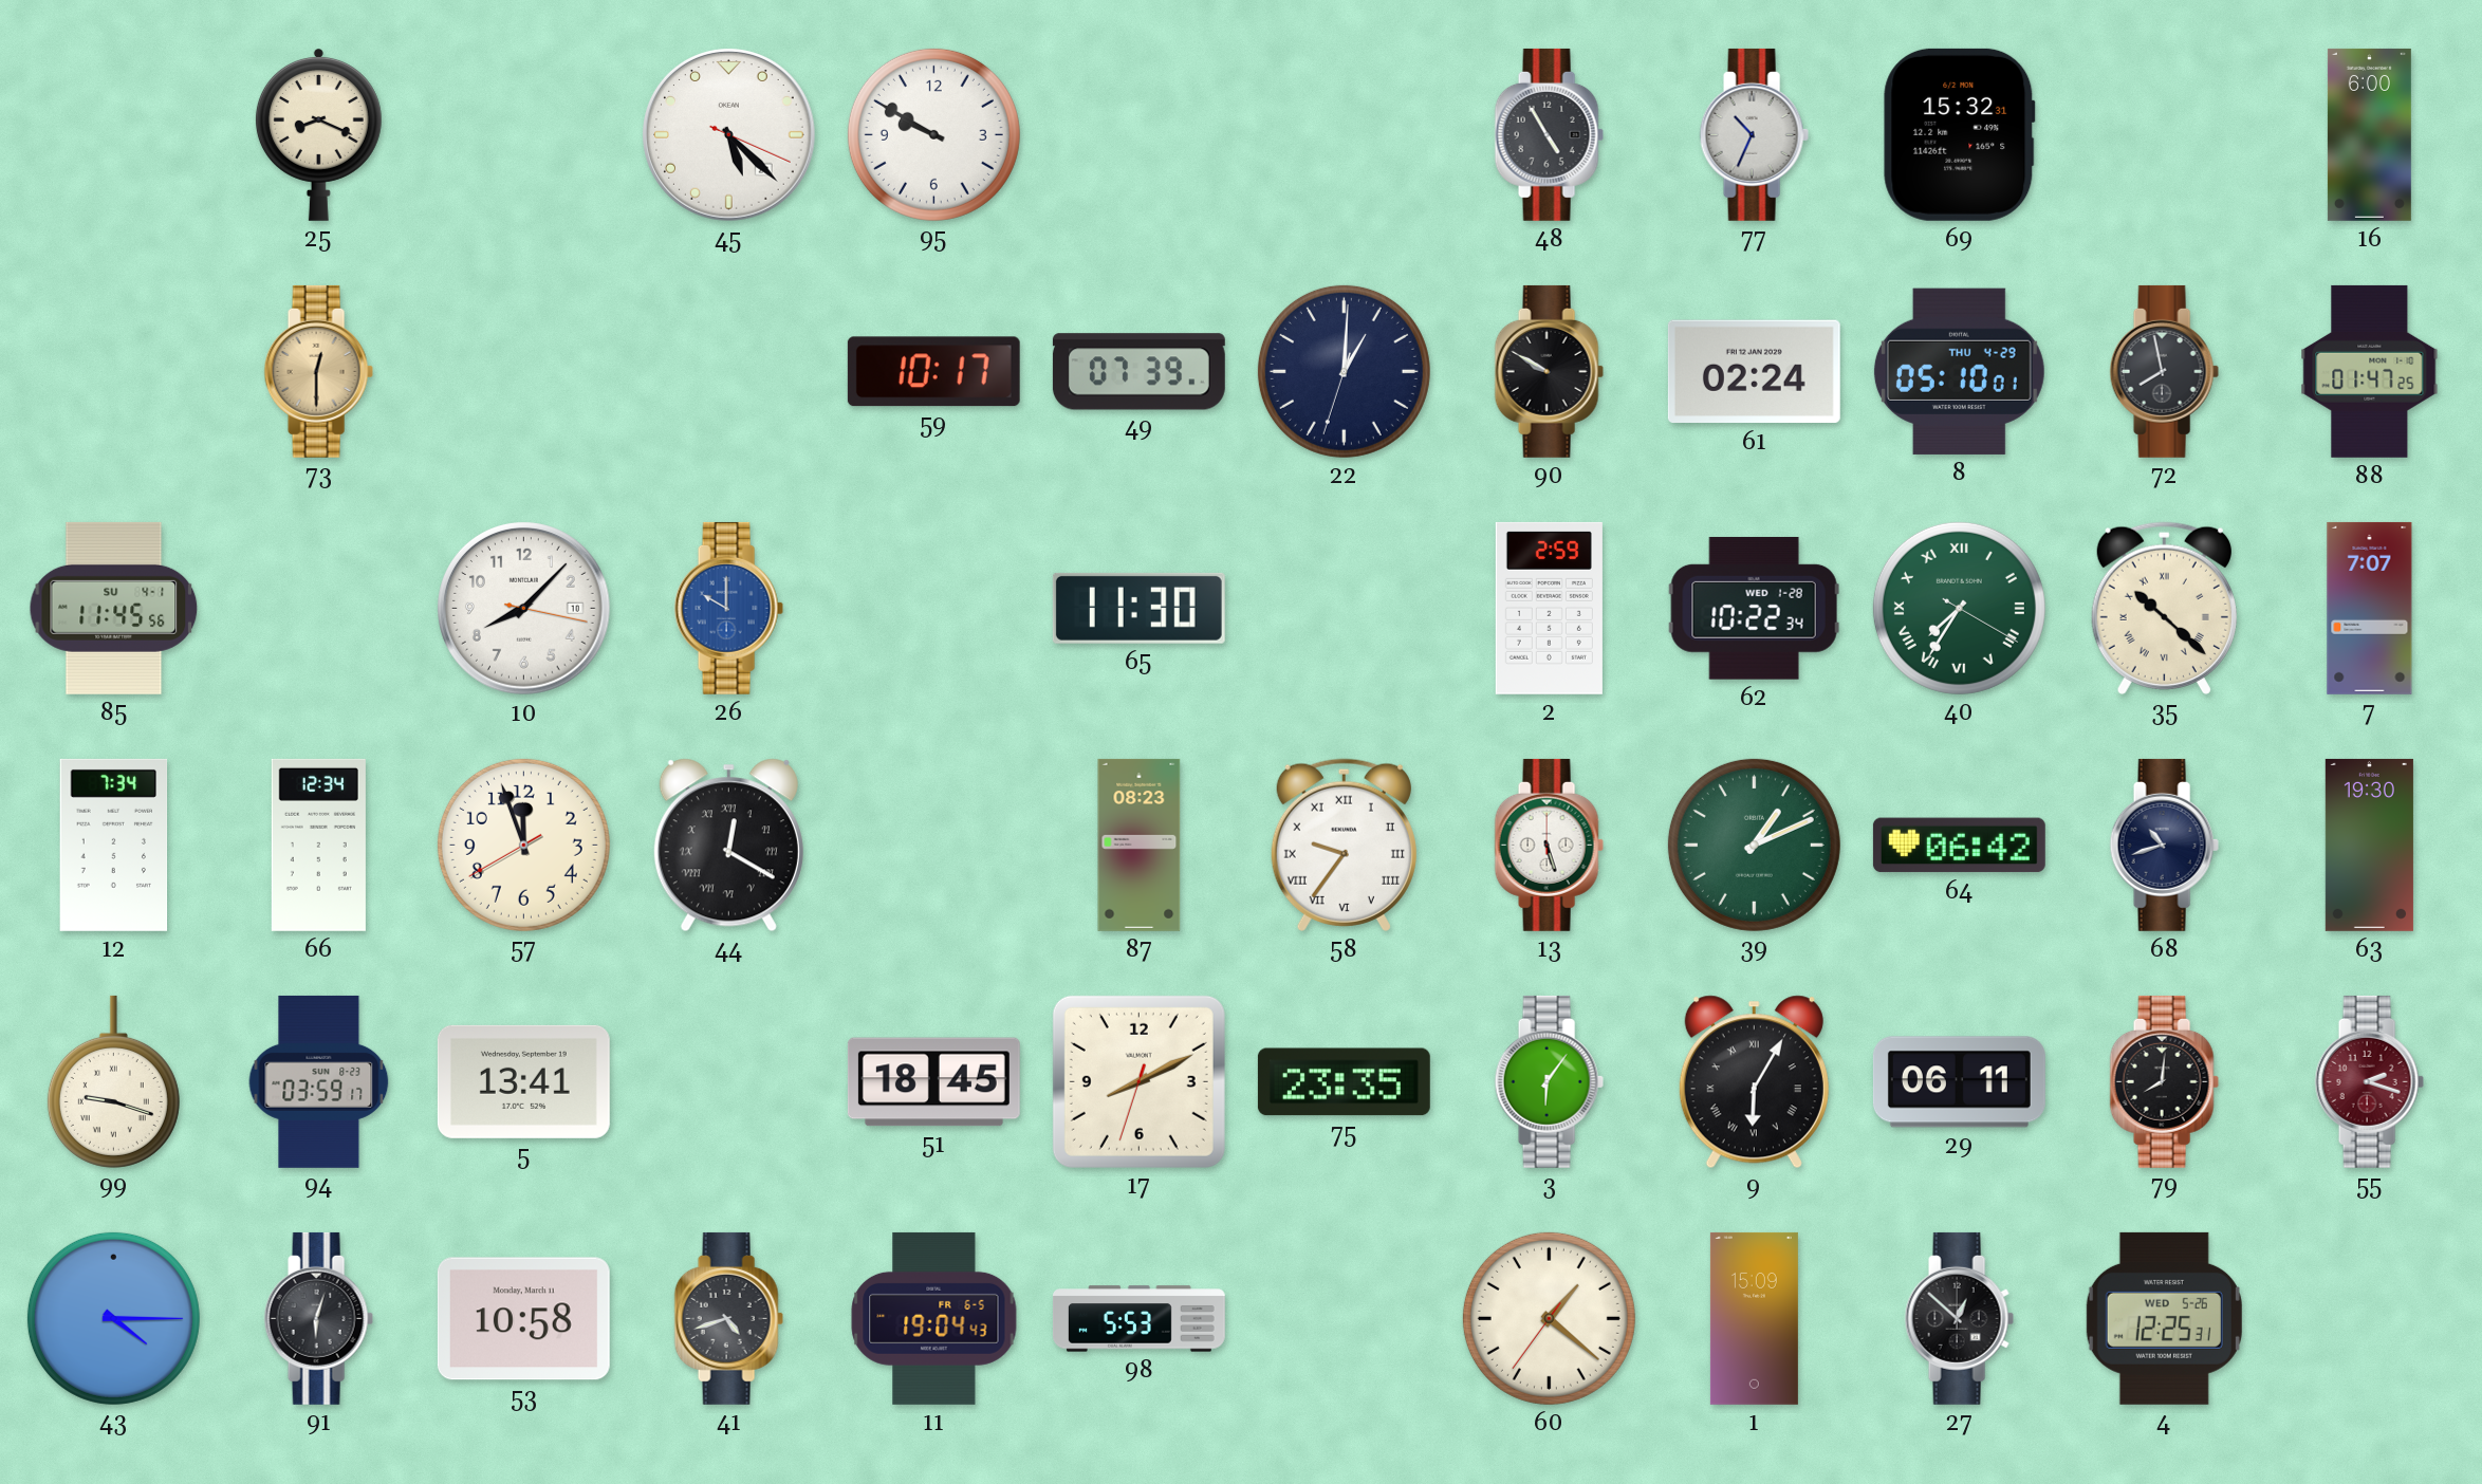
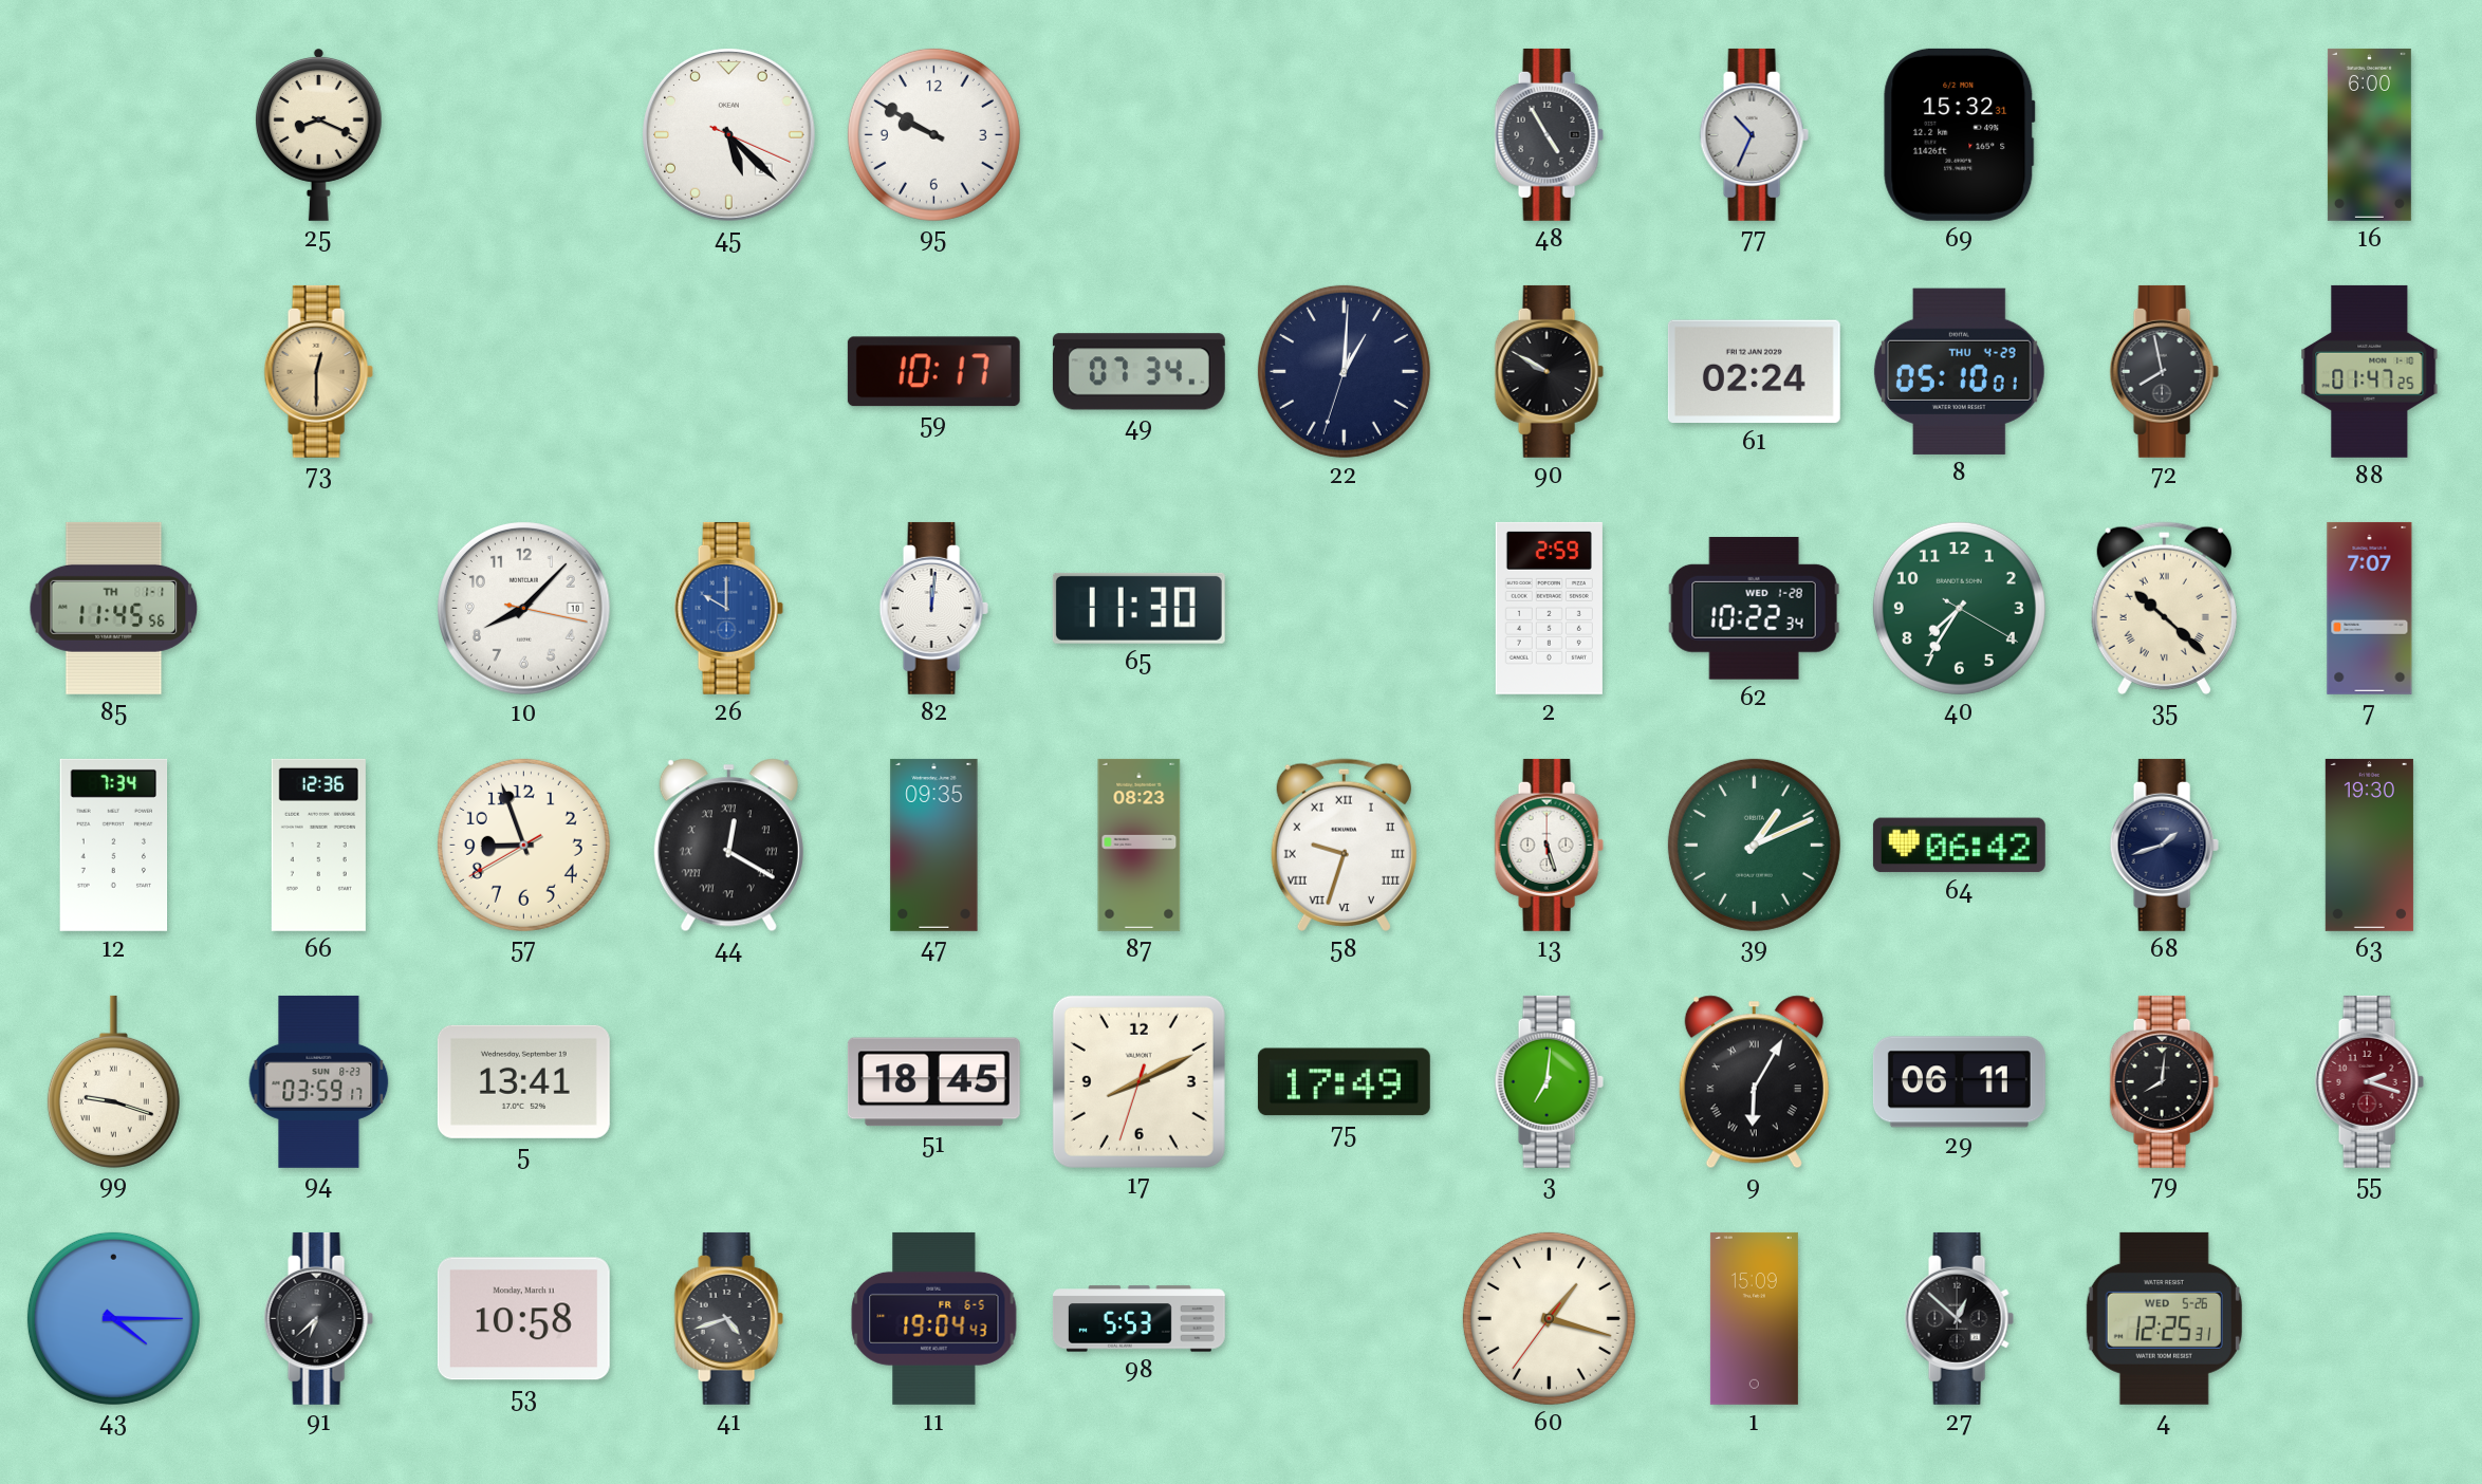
49: 07:39 -> 07:34
85 date: SU 4-1 -> TH 1-1
82: none -> 12:01
40 numerals: Roman -> Arabic
66: 12:34 -> 12:36
57: 11:56 -> 8:56
47: none -> 09:35
58: 9:36 -> 9:33
68: 10:42 -> 1:42
75: 23:35 -> 17:49
3: 6:06 -> 7:01
91: 6:03 -> 6:38
60: 1:21 -> 1:17
